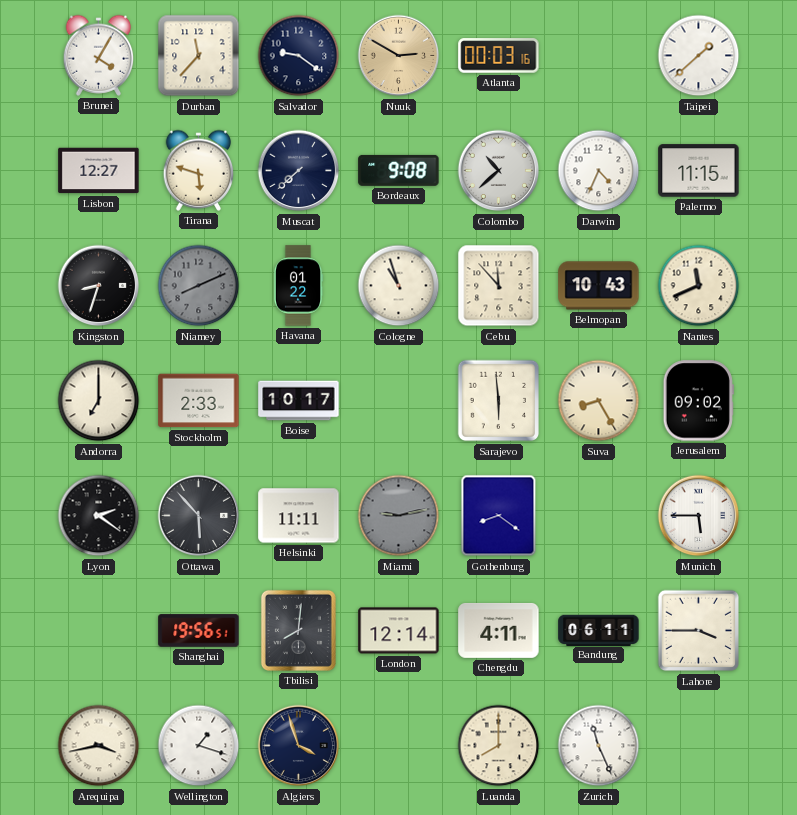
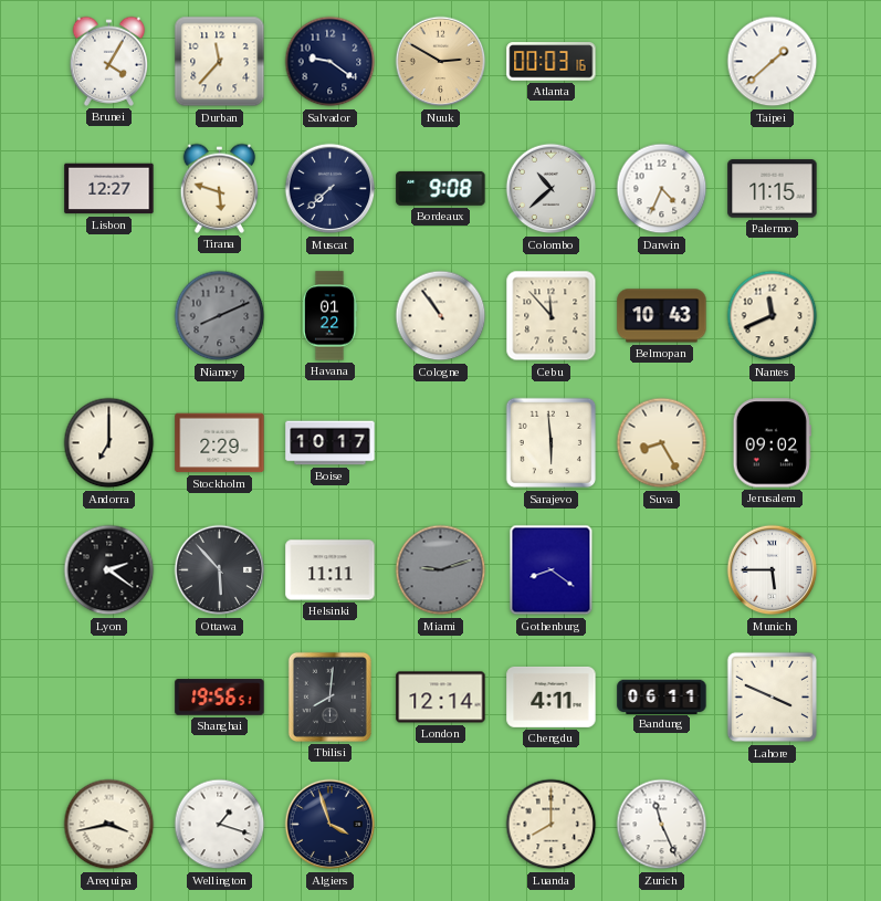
Kingston: 8:33 -> none
Cologne: 10:57 -> 10:54
Stockholm: 2:33 -> 2:29
Miami: 9:13 -> 9:12
Lahore: 3:45 -> 3:49
